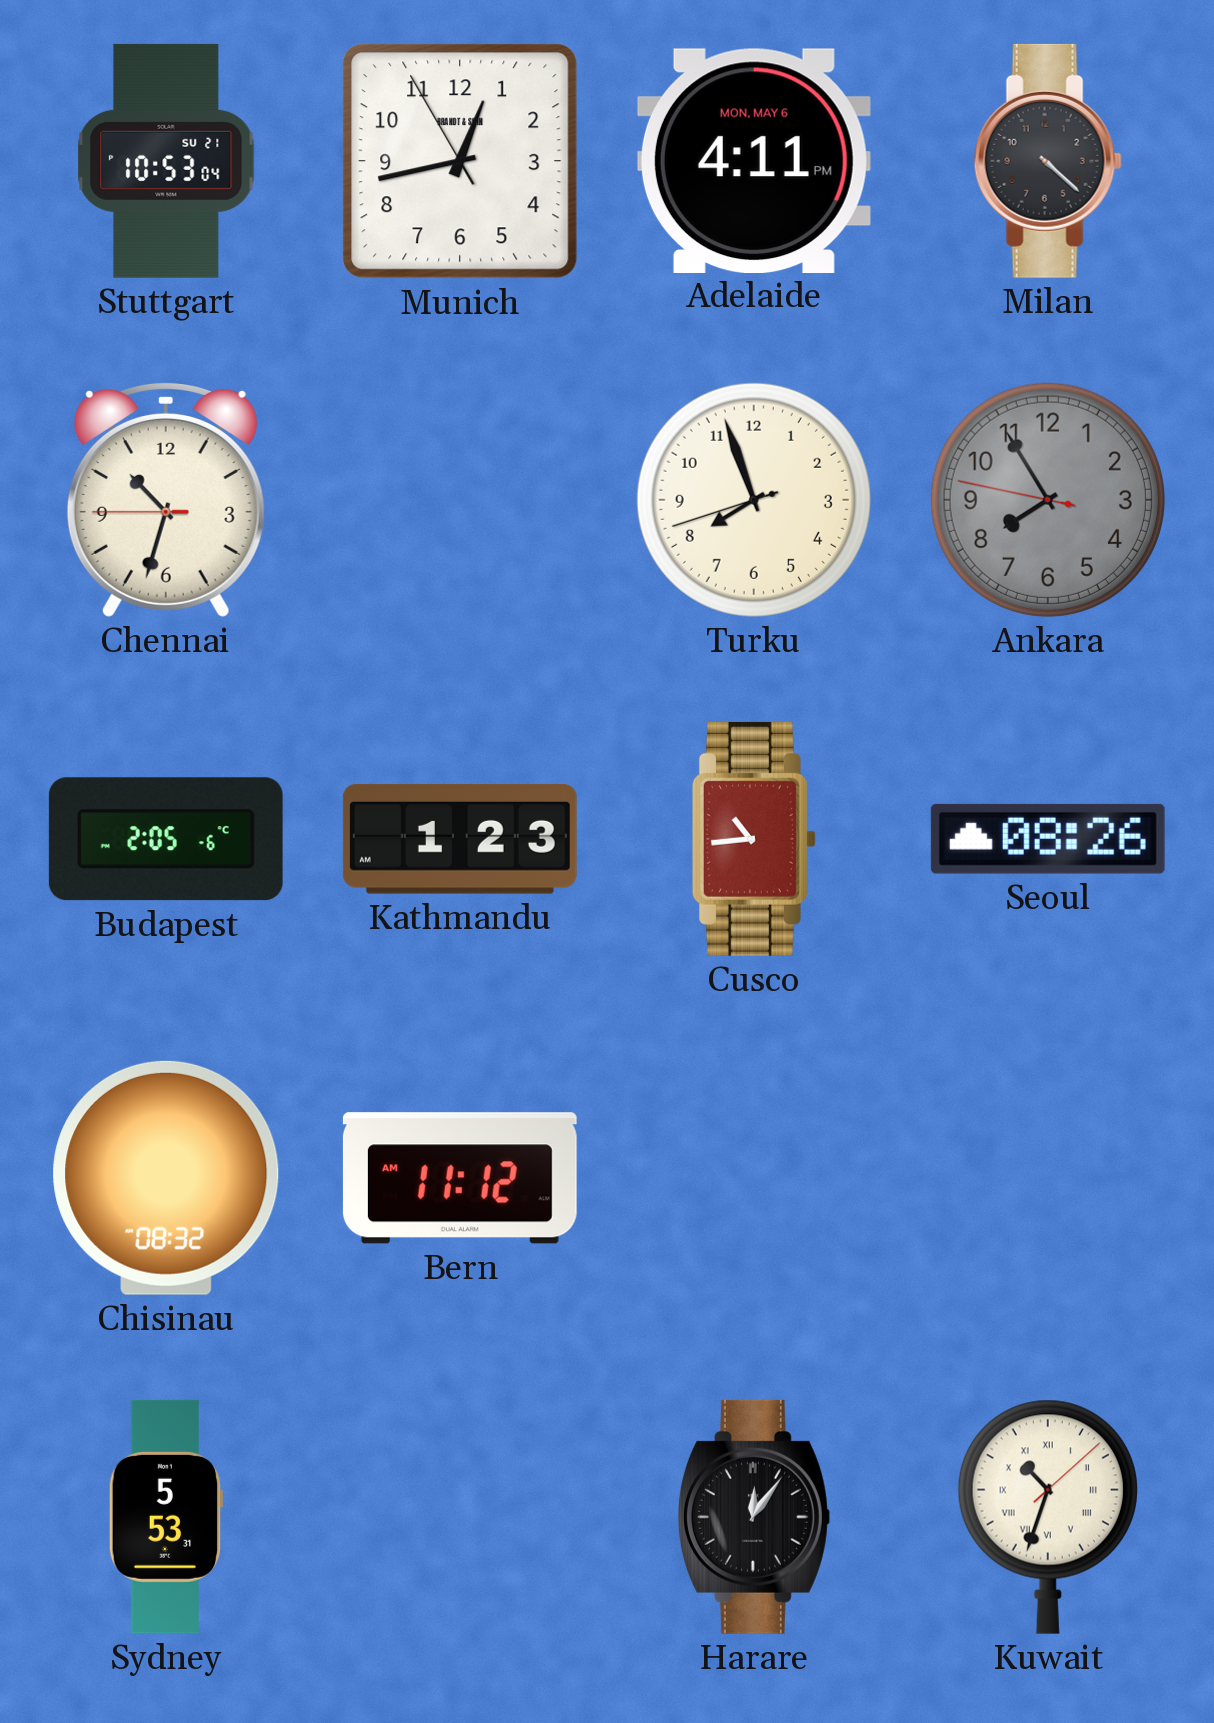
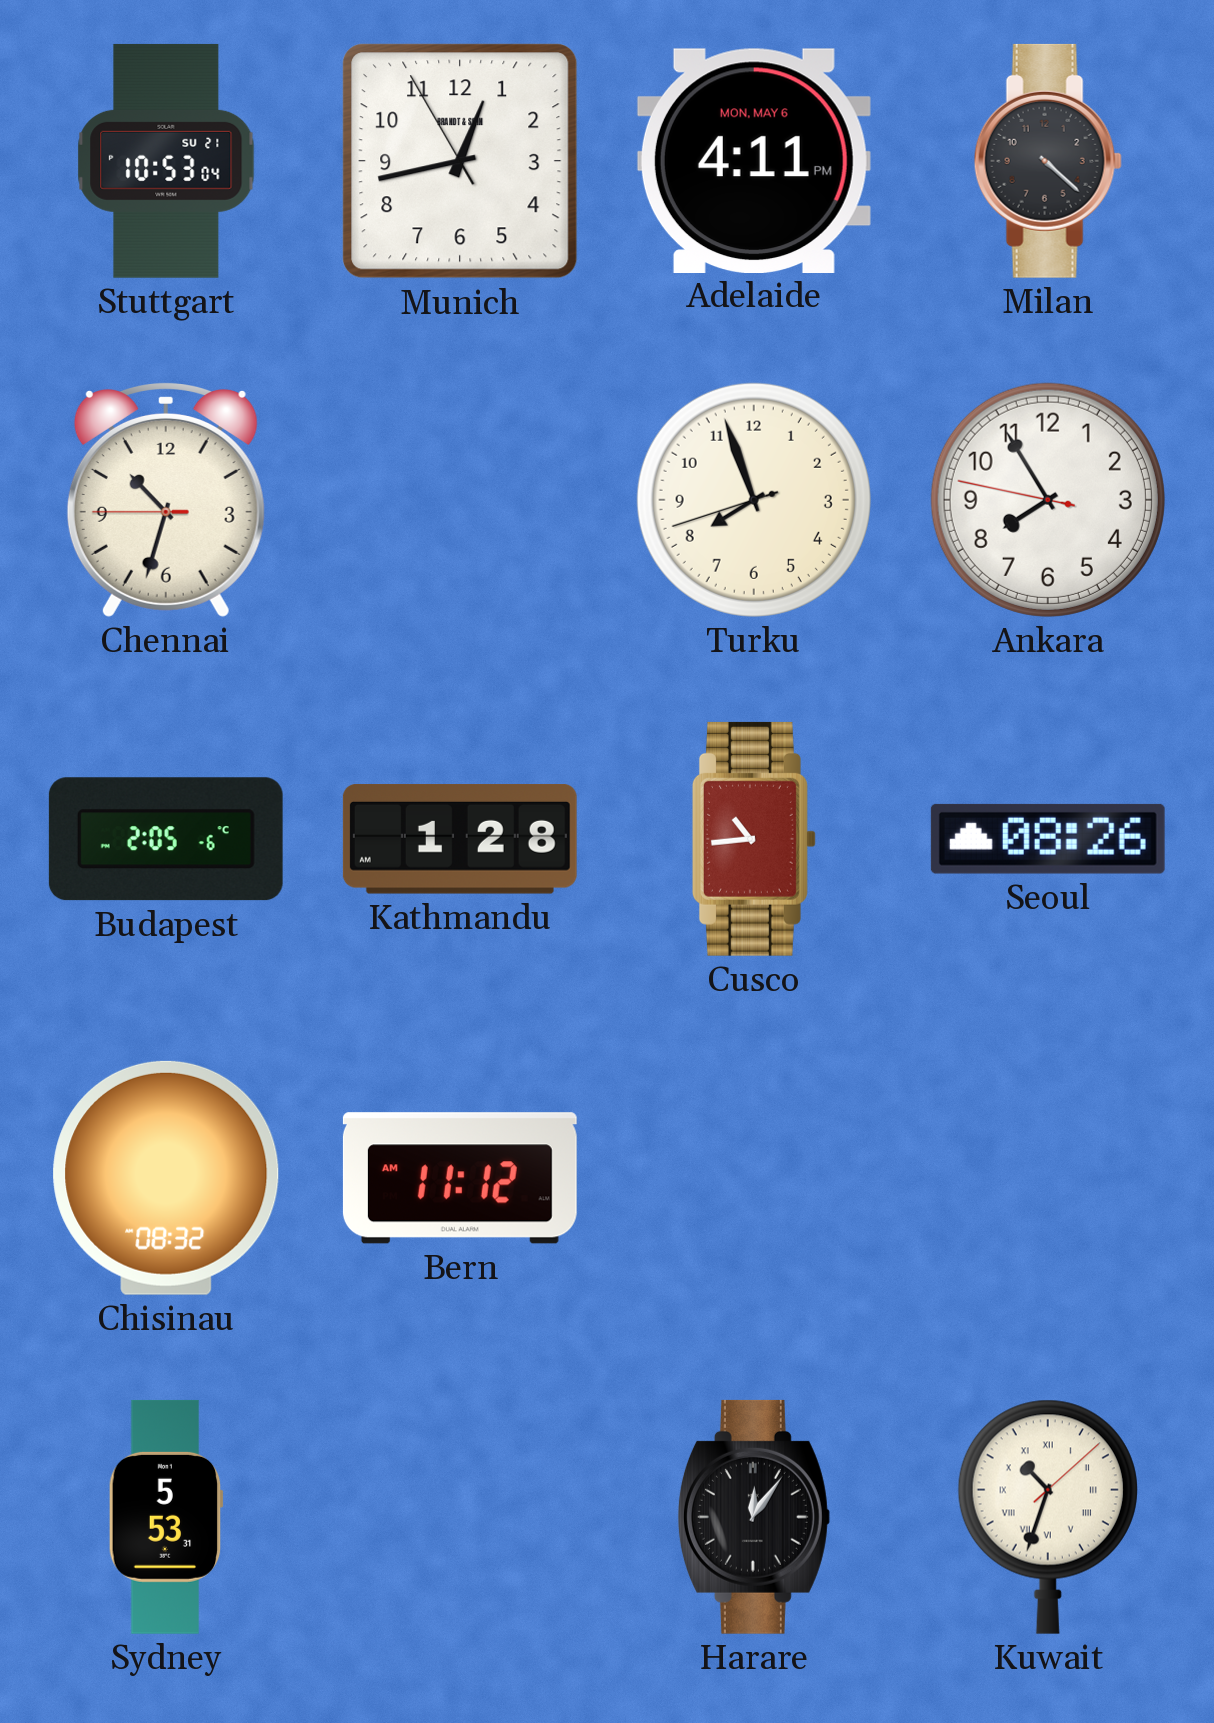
Ankara dial: grey -> white
Kathmandu: 1:23 -> 1:28
